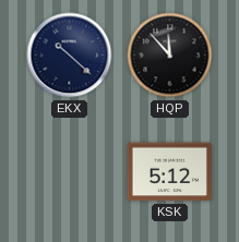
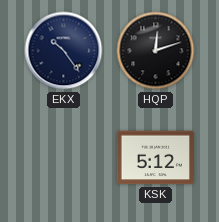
EKX: 10:22 -> 10:24
HQP: 11:53 -> 12:12
